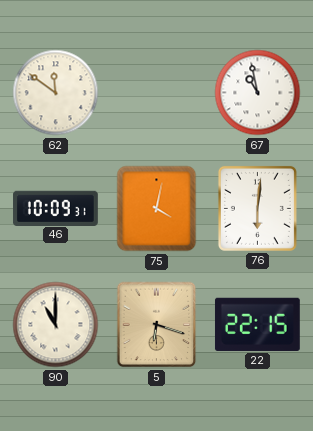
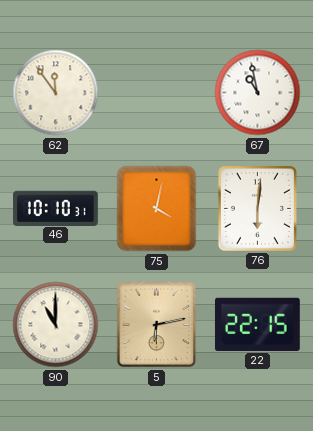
62: 11:51 -> 11:54
46: 10:09 -> 10:10
5: 6:18 -> 6:13
